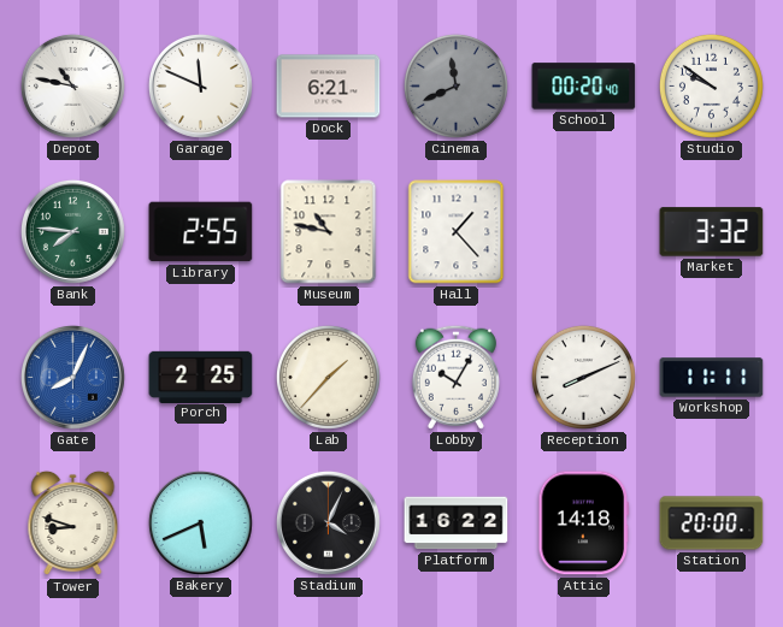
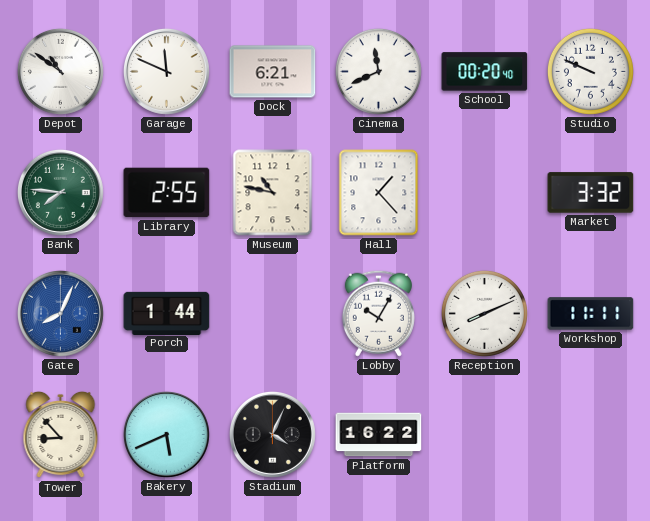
Depot: 10:47 -> 10:51
Cinema dial: grey -> white
Studio: 9:51 -> 9:49
Porch: 2:25 -> 1:44
Lab: 1:37 -> none
Tower: 8:48 -> 8:53
Attic: 14:18 -> none
Station: 20:00 -> none
